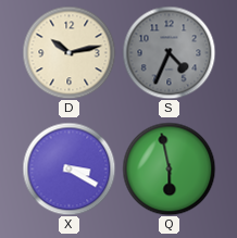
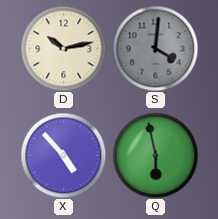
S: 4:34 -> 4:01
X: 3:20 -> 4:53
